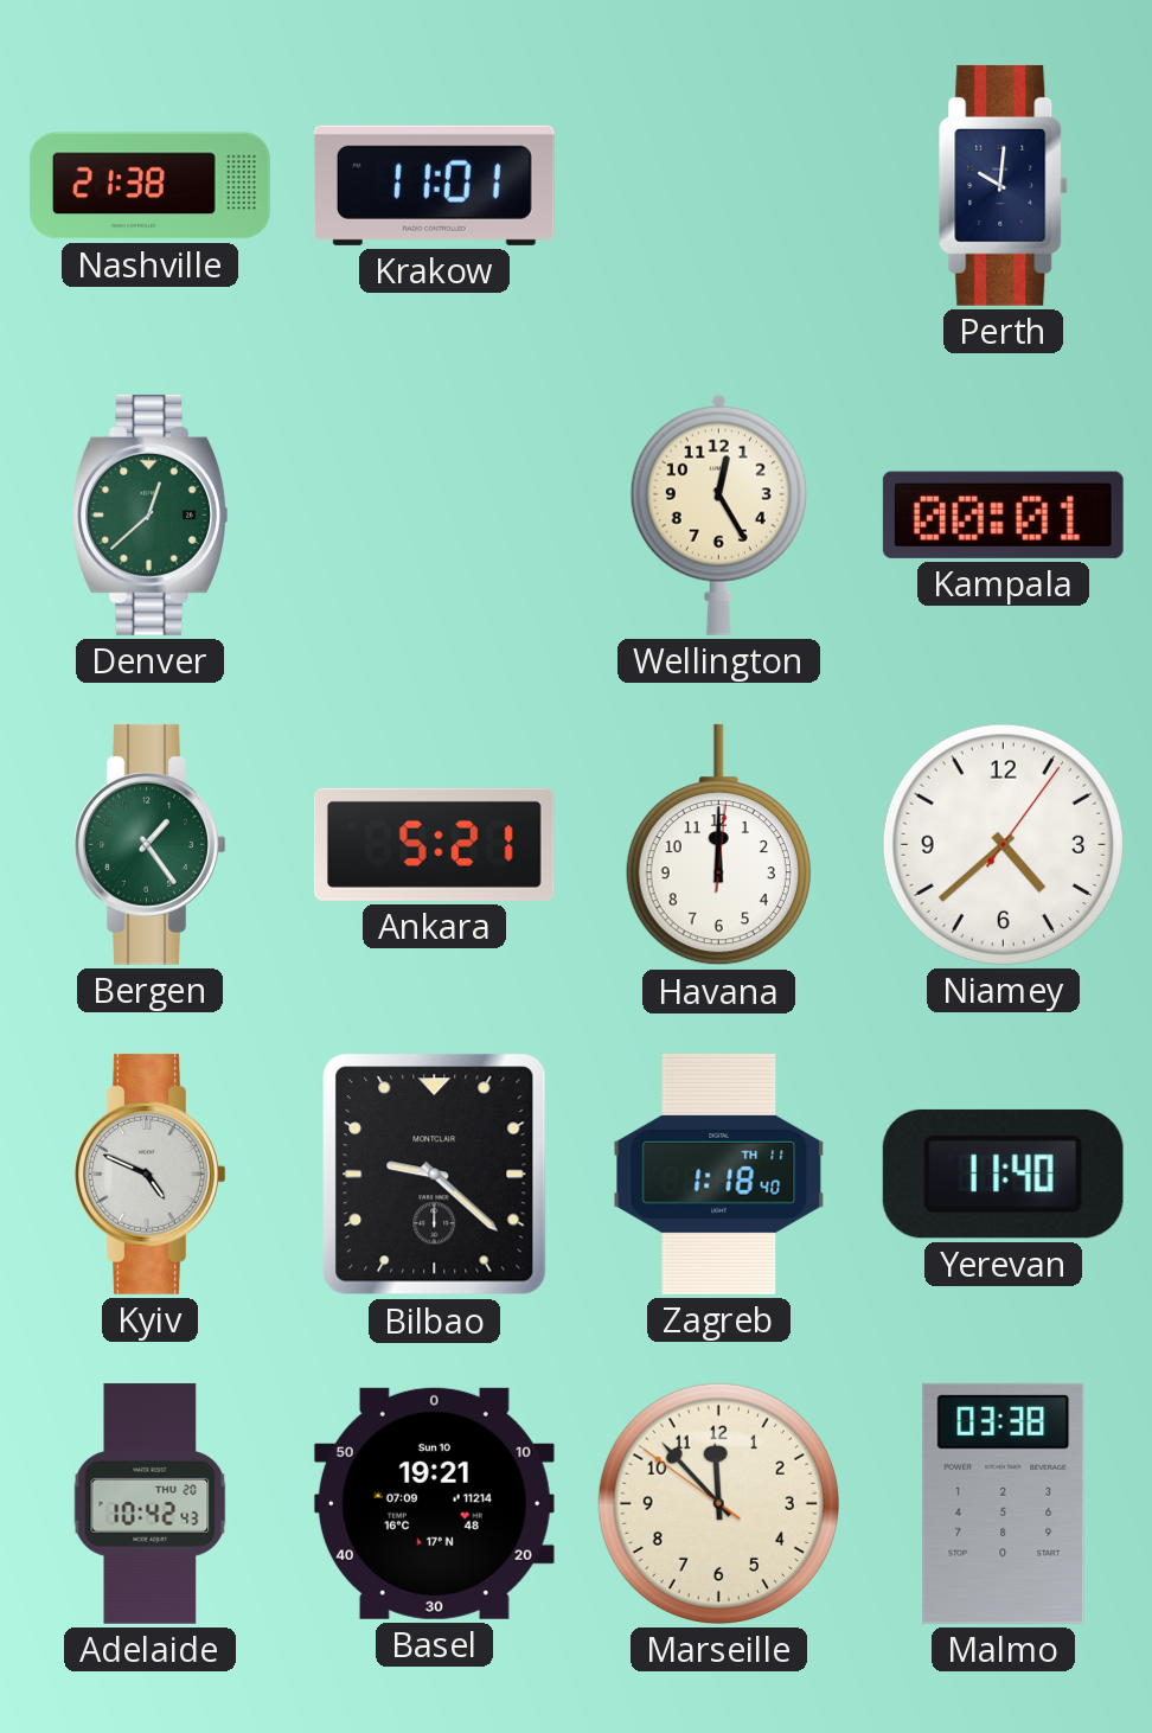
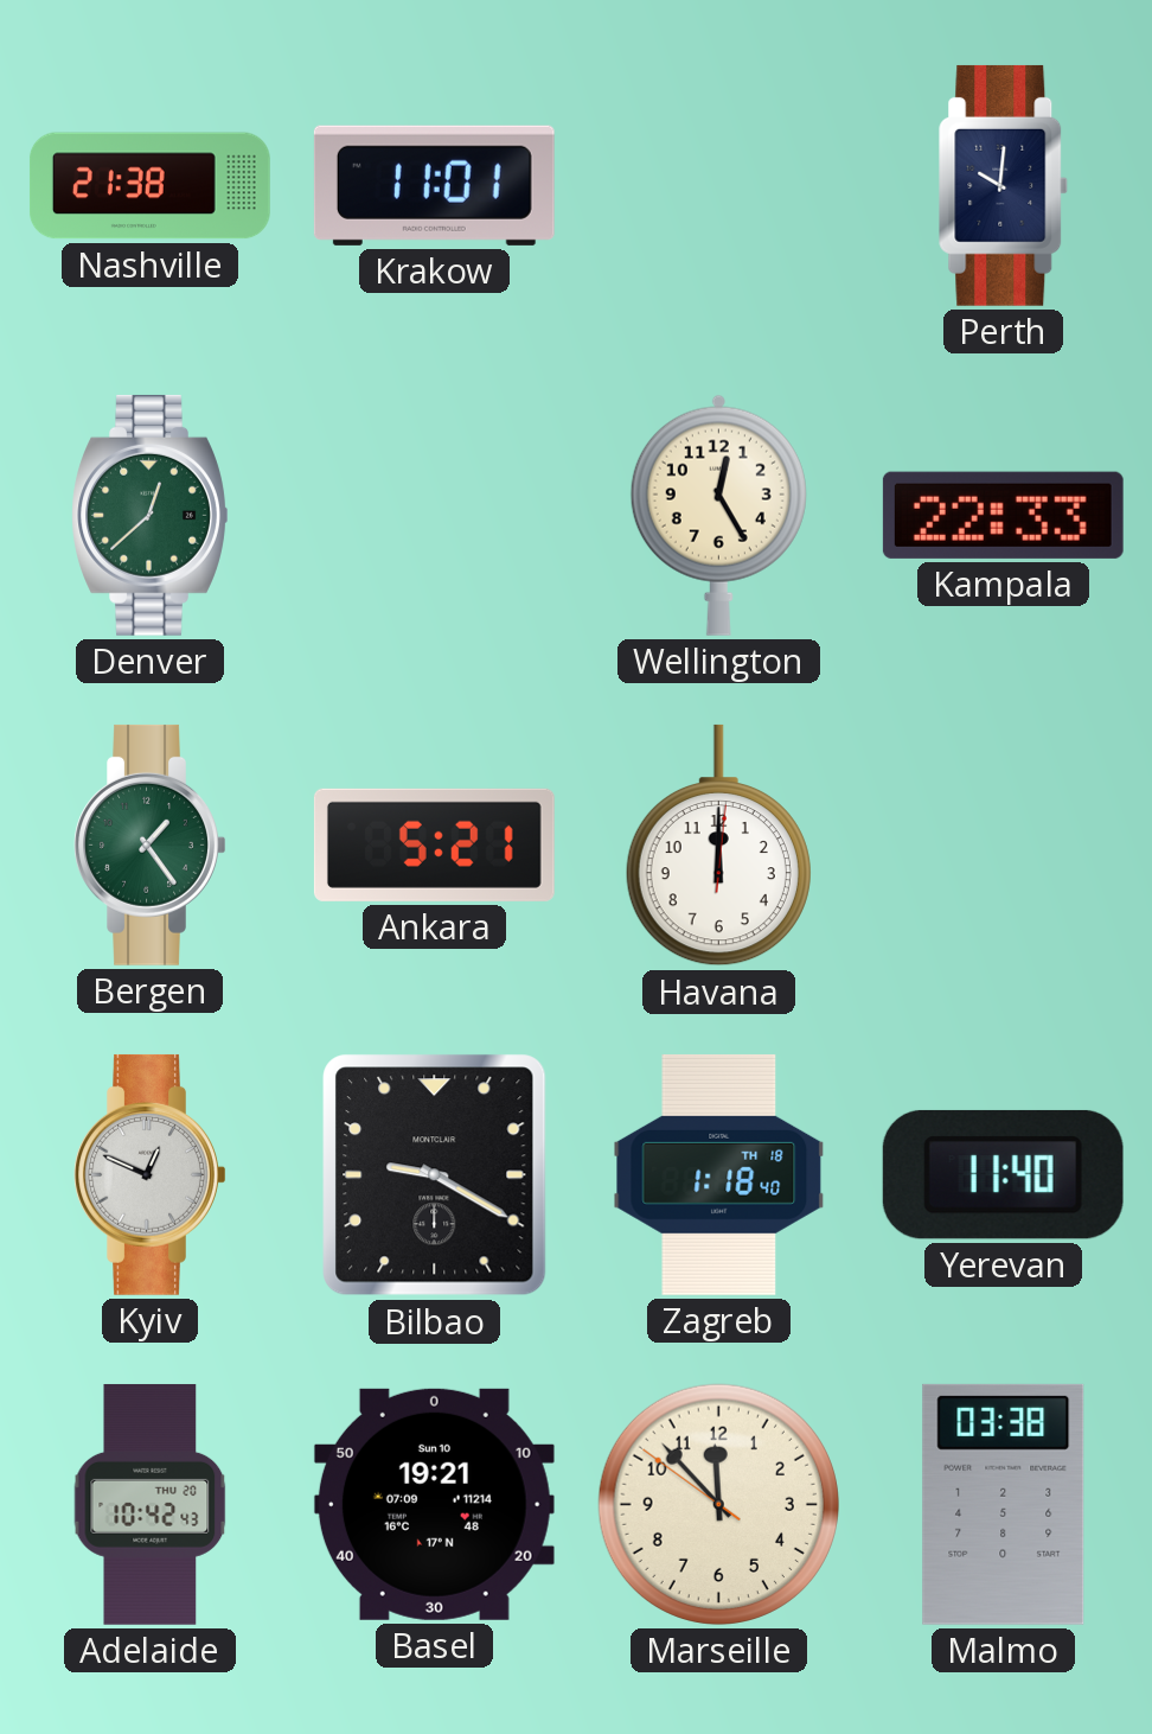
Kampala: 00:01 -> 22:33
Niamey: 4:38 -> none
Kyiv: 4:49 -> 12:49
Bilbao: 9:22 -> 9:20
Zagreb date: TH 11 -> TH 18
